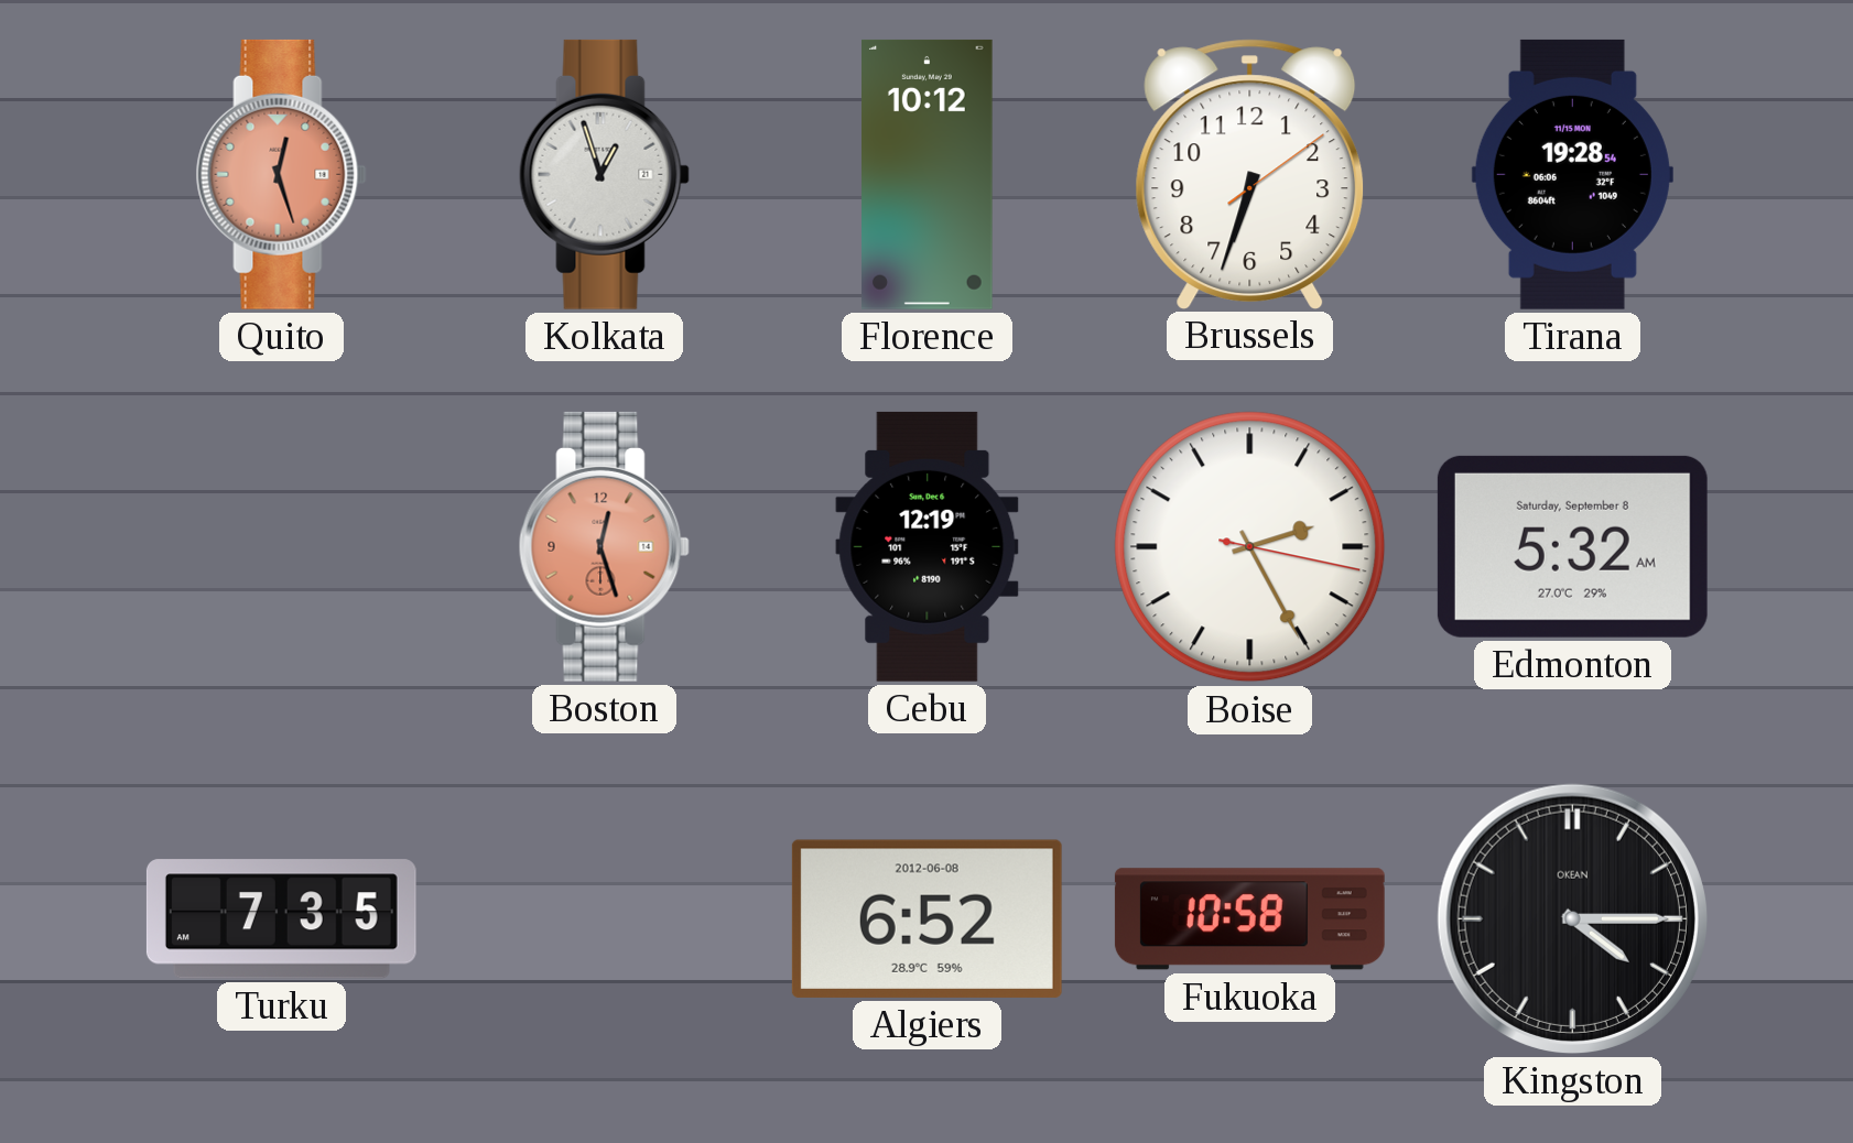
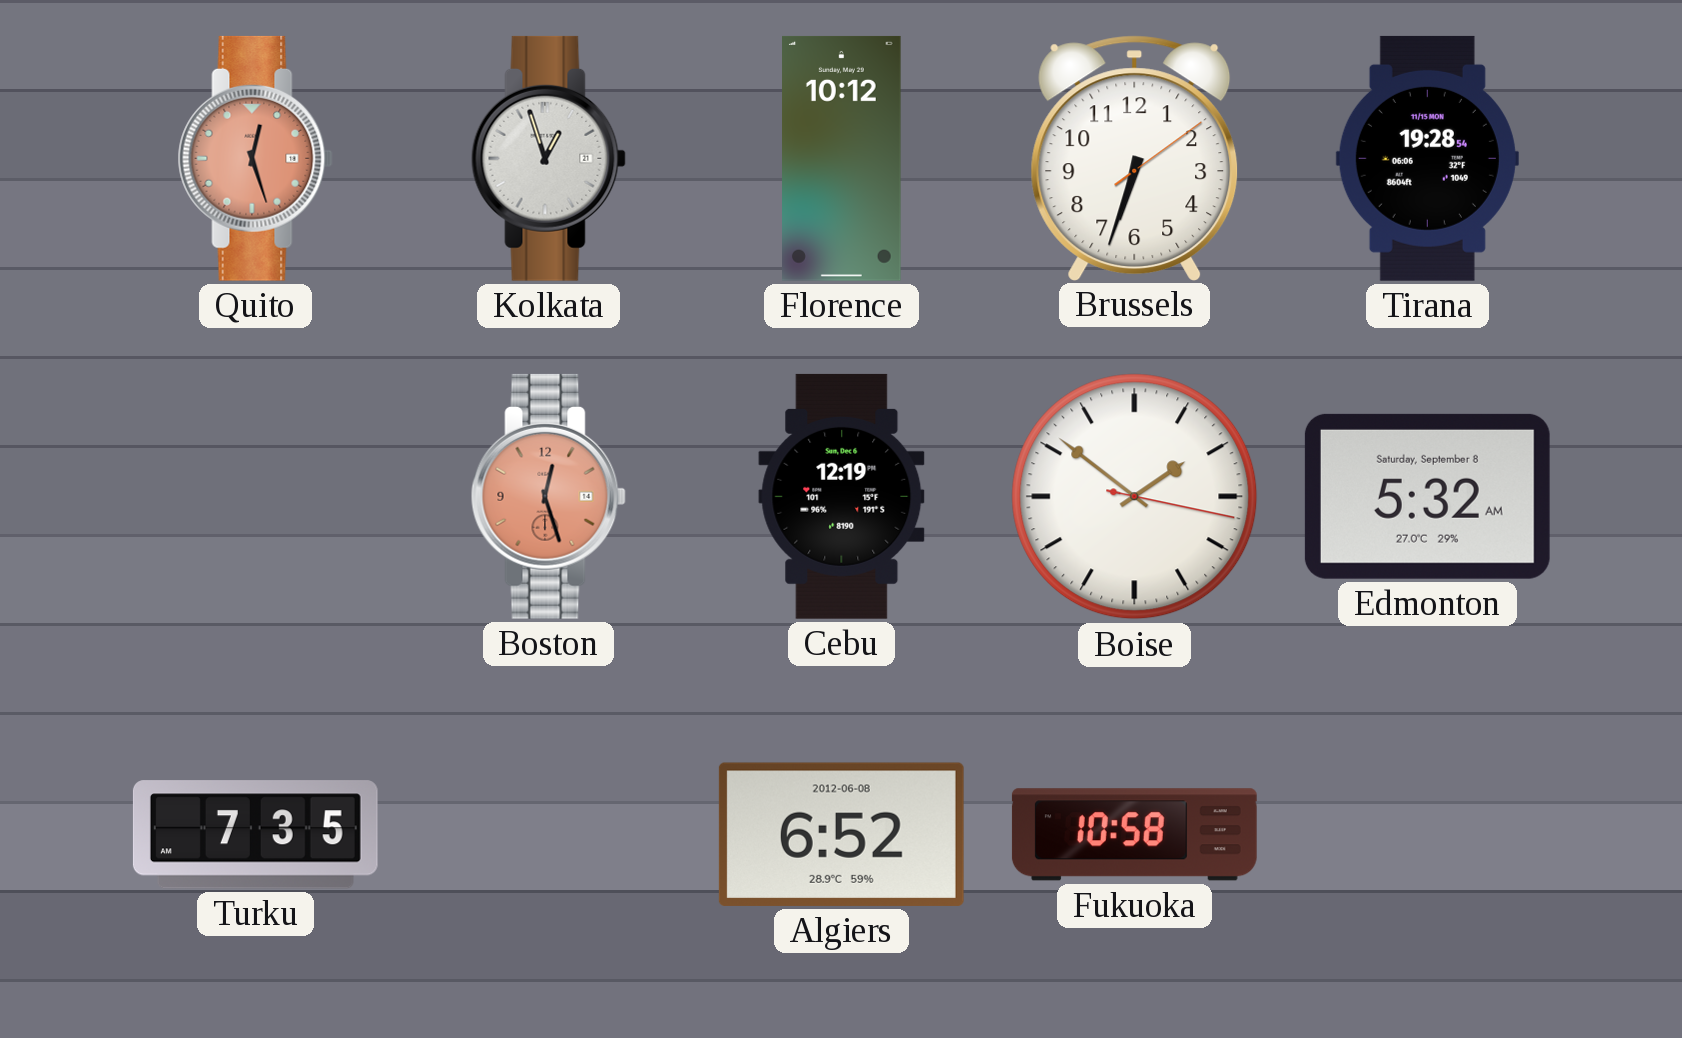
Boise: 2:25 -> 1:51
Kingston: 4:15 -> none
